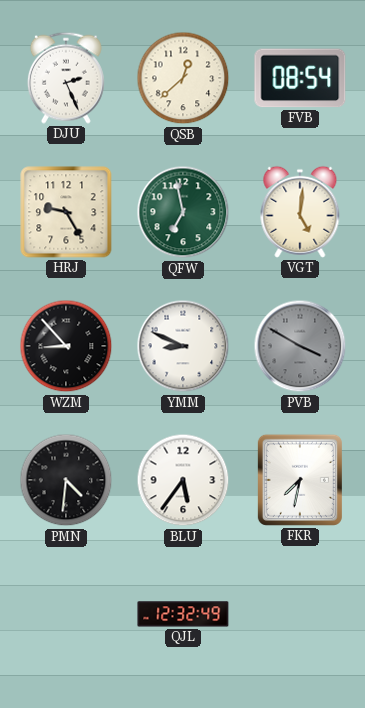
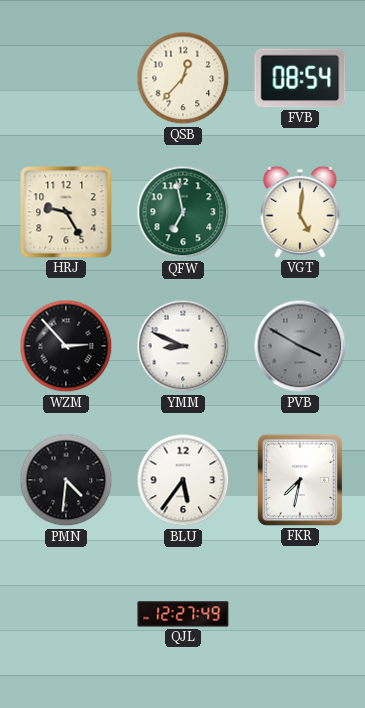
DJU: 2:26 -> none
QSB: 12:38 -> 12:37
WZM: 8:53 -> 2:53
QJL: 12:32 -> 12:27
